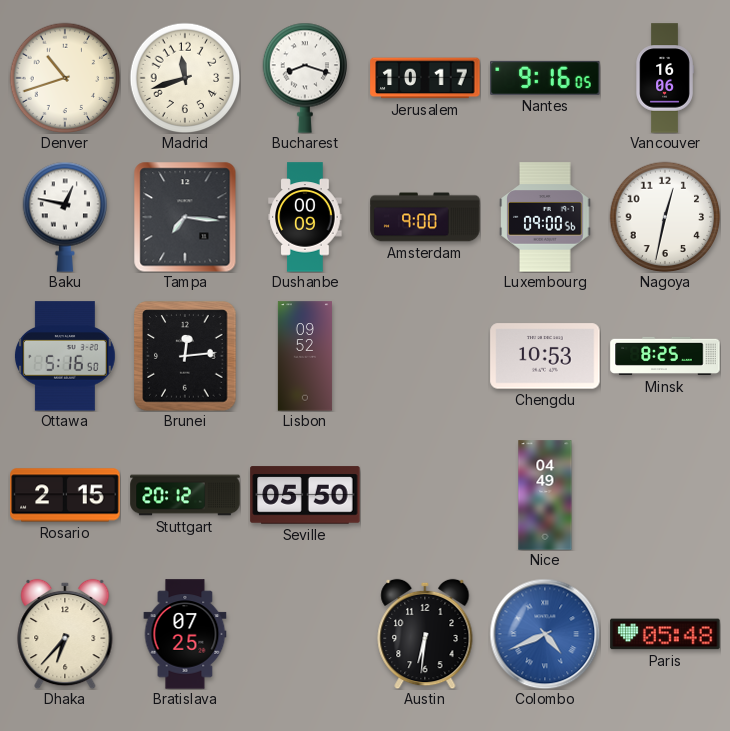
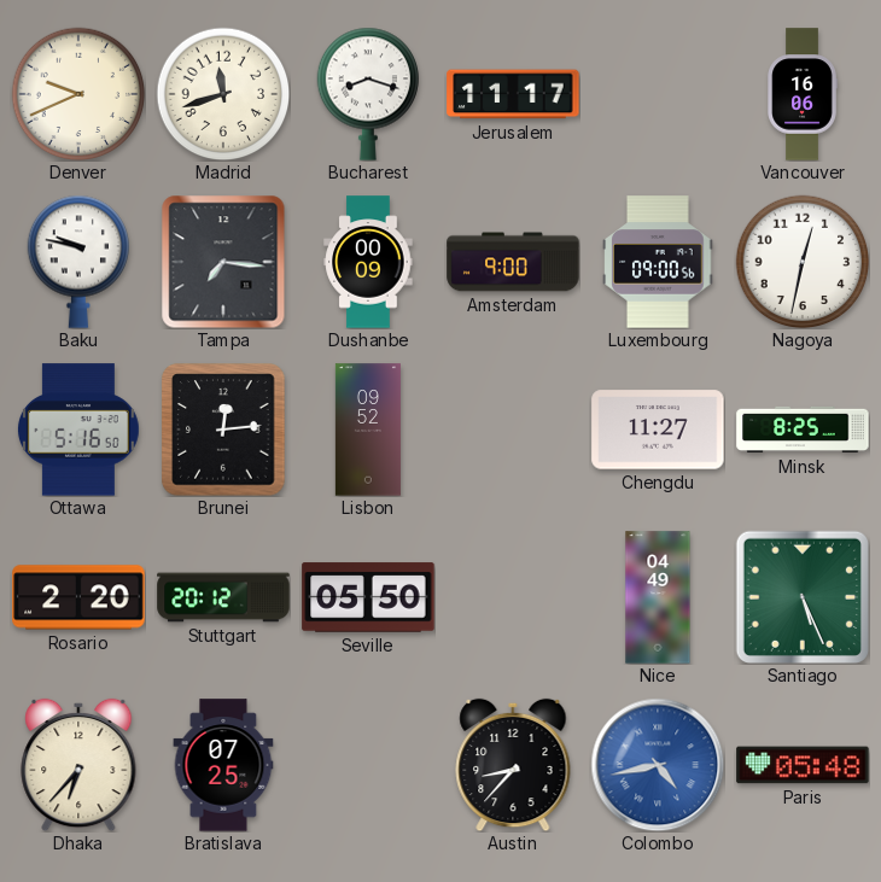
Denver: 10:42 -> 9:41
Jerusalem: 10:17 -> 11:17
Nantes: 9:16 -> none
Baku: 12:47 -> 9:47
Chengdu: 10:53 -> 11:27
Rosario: 2:15 -> 2:20
Santiago: none -> 5:26
Austin: 6:31 -> 8:37
Colombo: 4:41 -> 4:43
